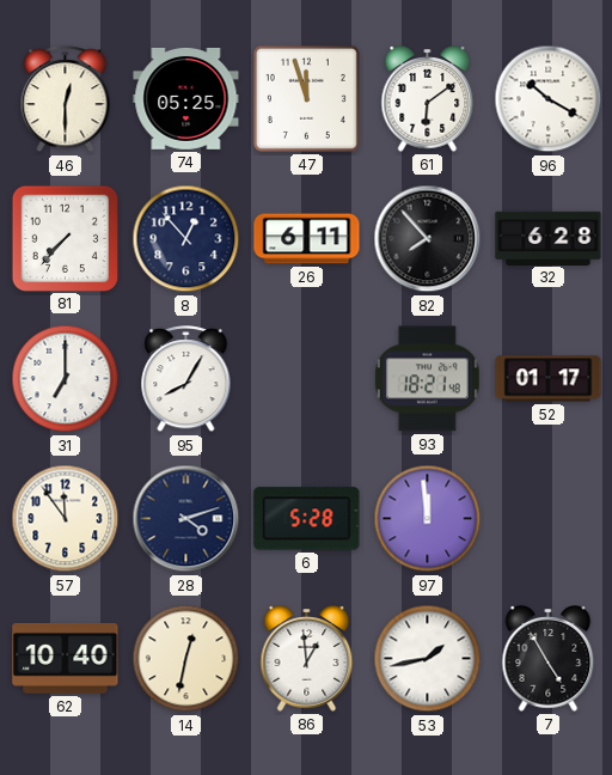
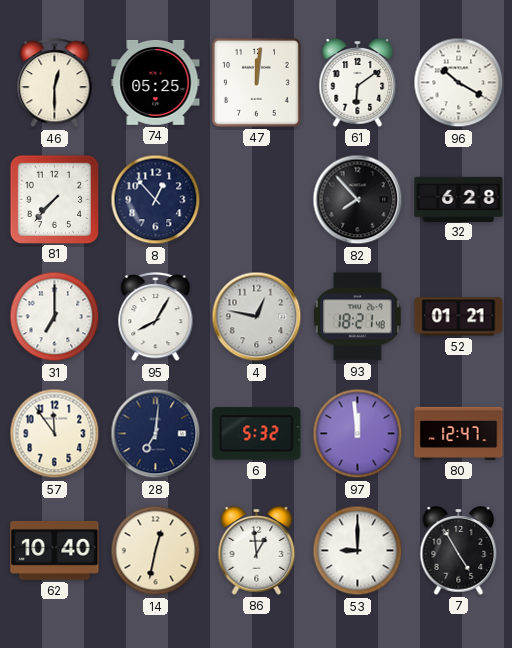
47: 11:57 -> 12:01
26: 6:11 -> none
4: none -> 12:47
52: 01:17 -> 01:21
28: 4:12 -> 7:01
6: 5:28 -> 5:32
80: none -> 12:47
53: 1:43 -> 9:00
